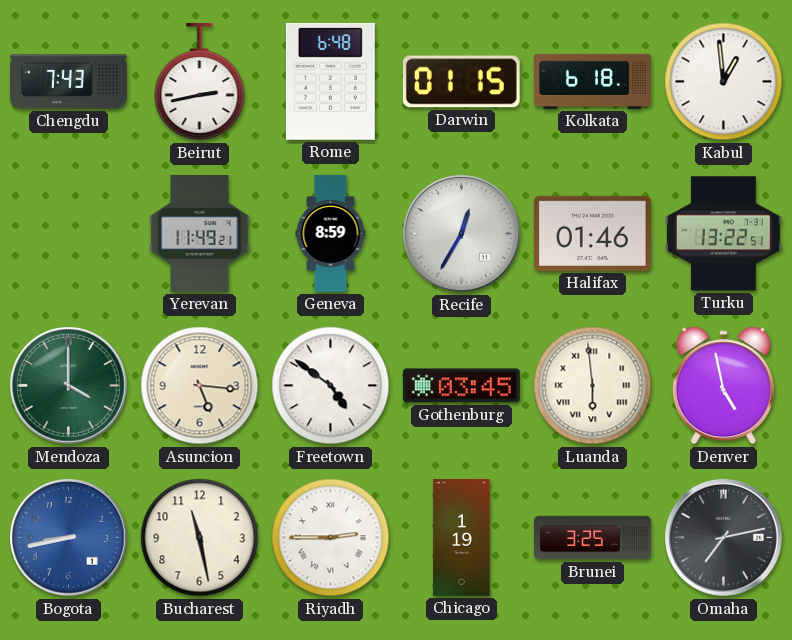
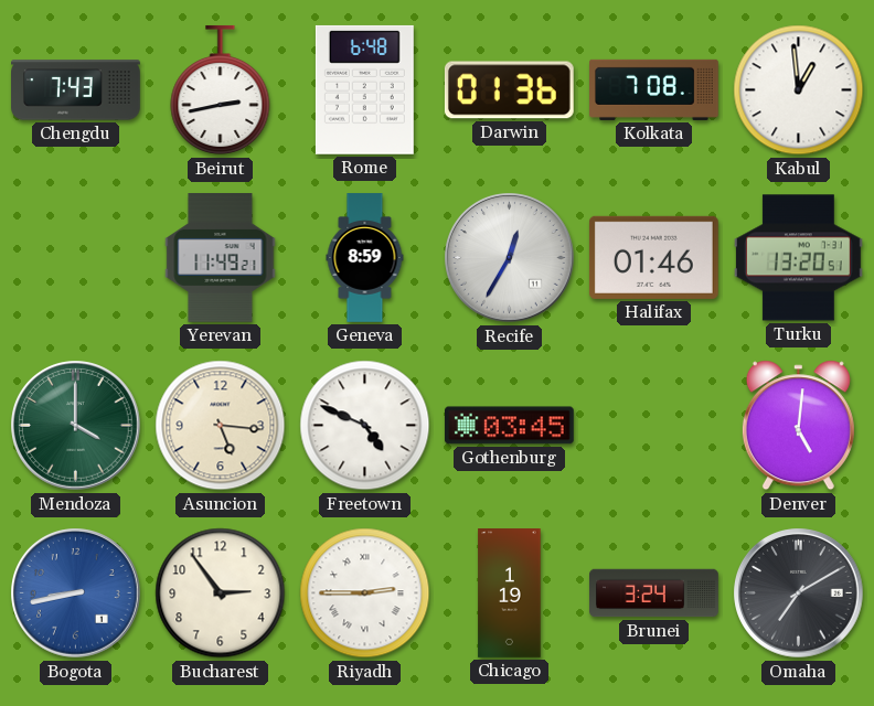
Darwin: 01:15 -> 01:36
Kolkata: 6:18 -> 7:08
Turku: 13:22 -> 13:20
Freetown: 4:51 -> 4:49
Luanda: 5:59 -> none
Denver: 4:58 -> 5:01
Bucharest: 11:28 -> 2:54
Brunei: 3:25 -> 3:24
Omaha: 7:13 -> 7:10
